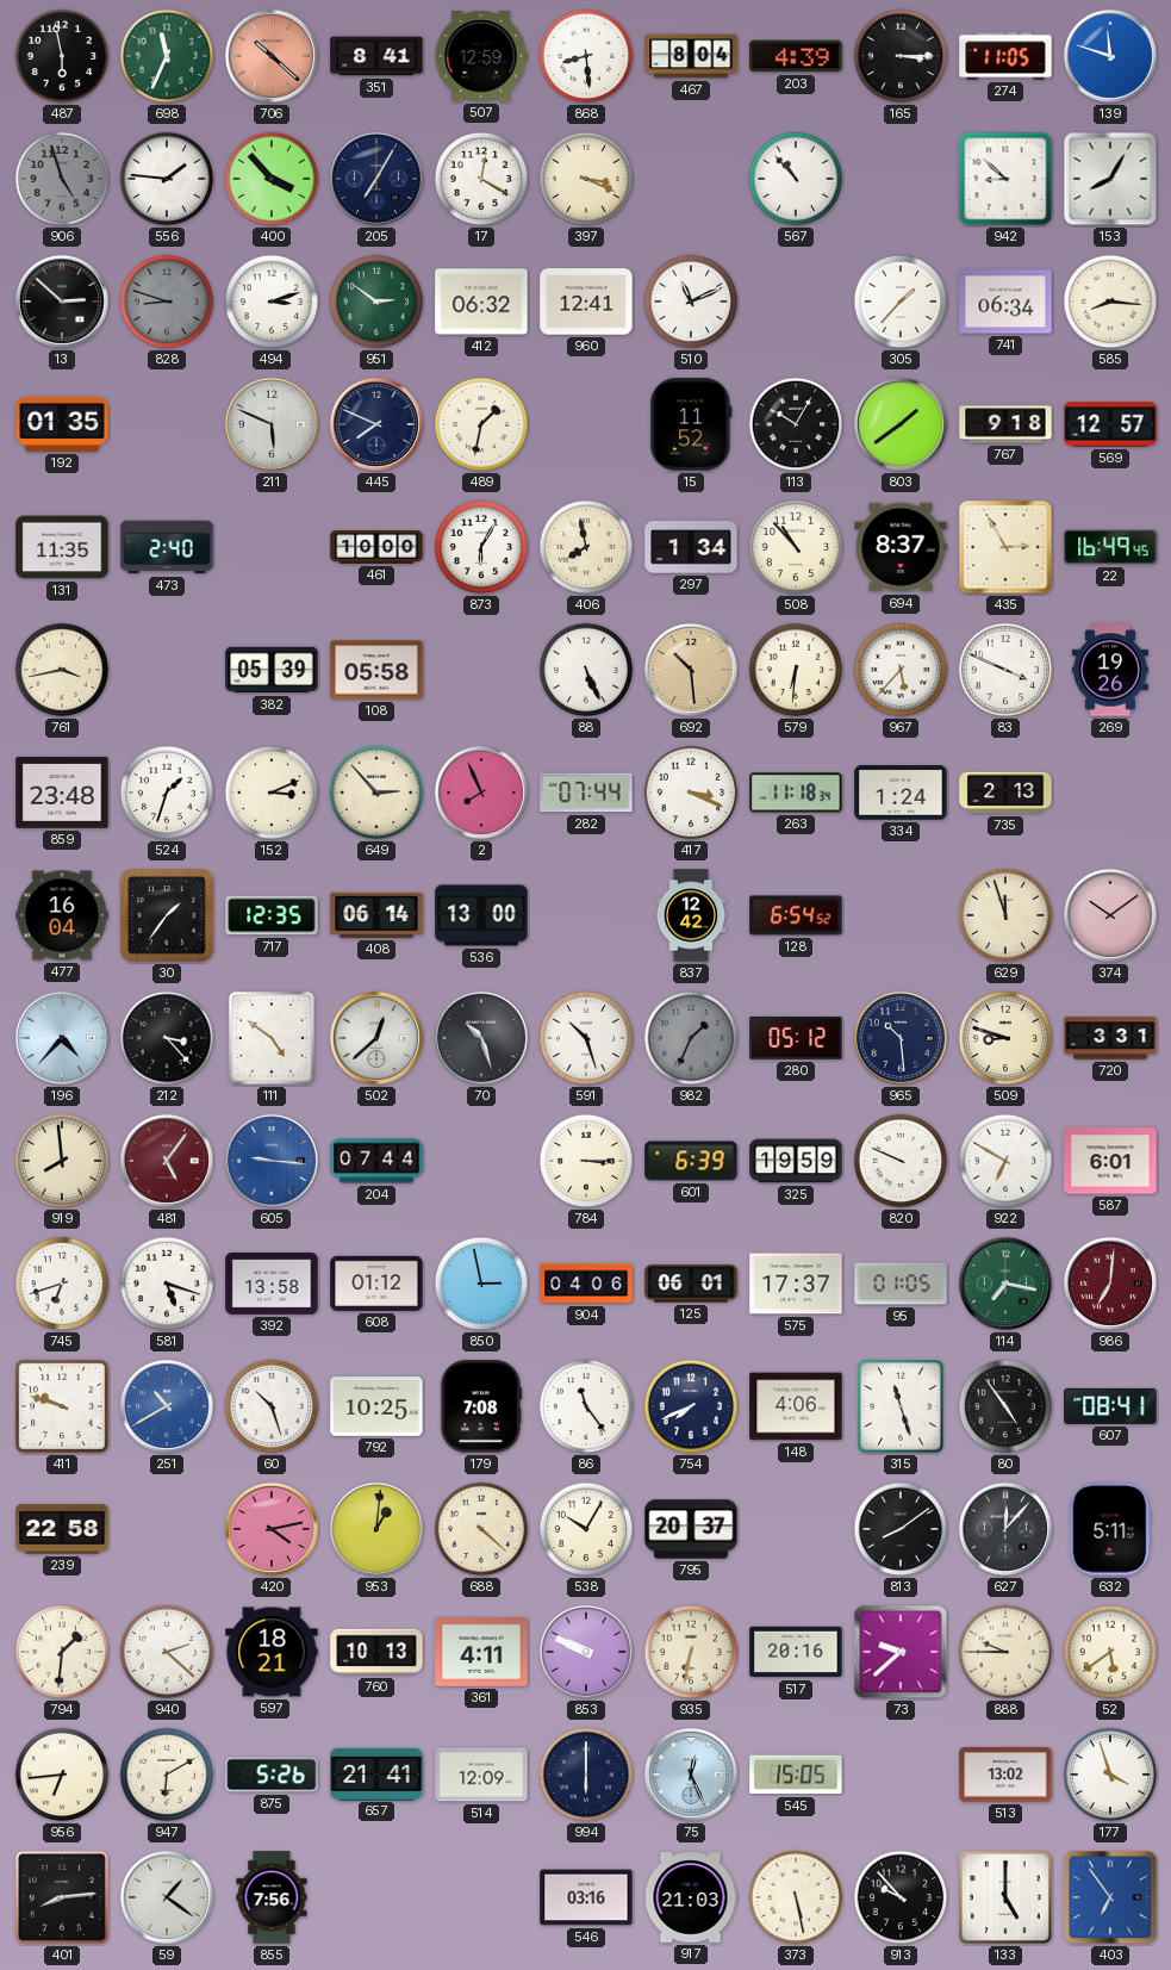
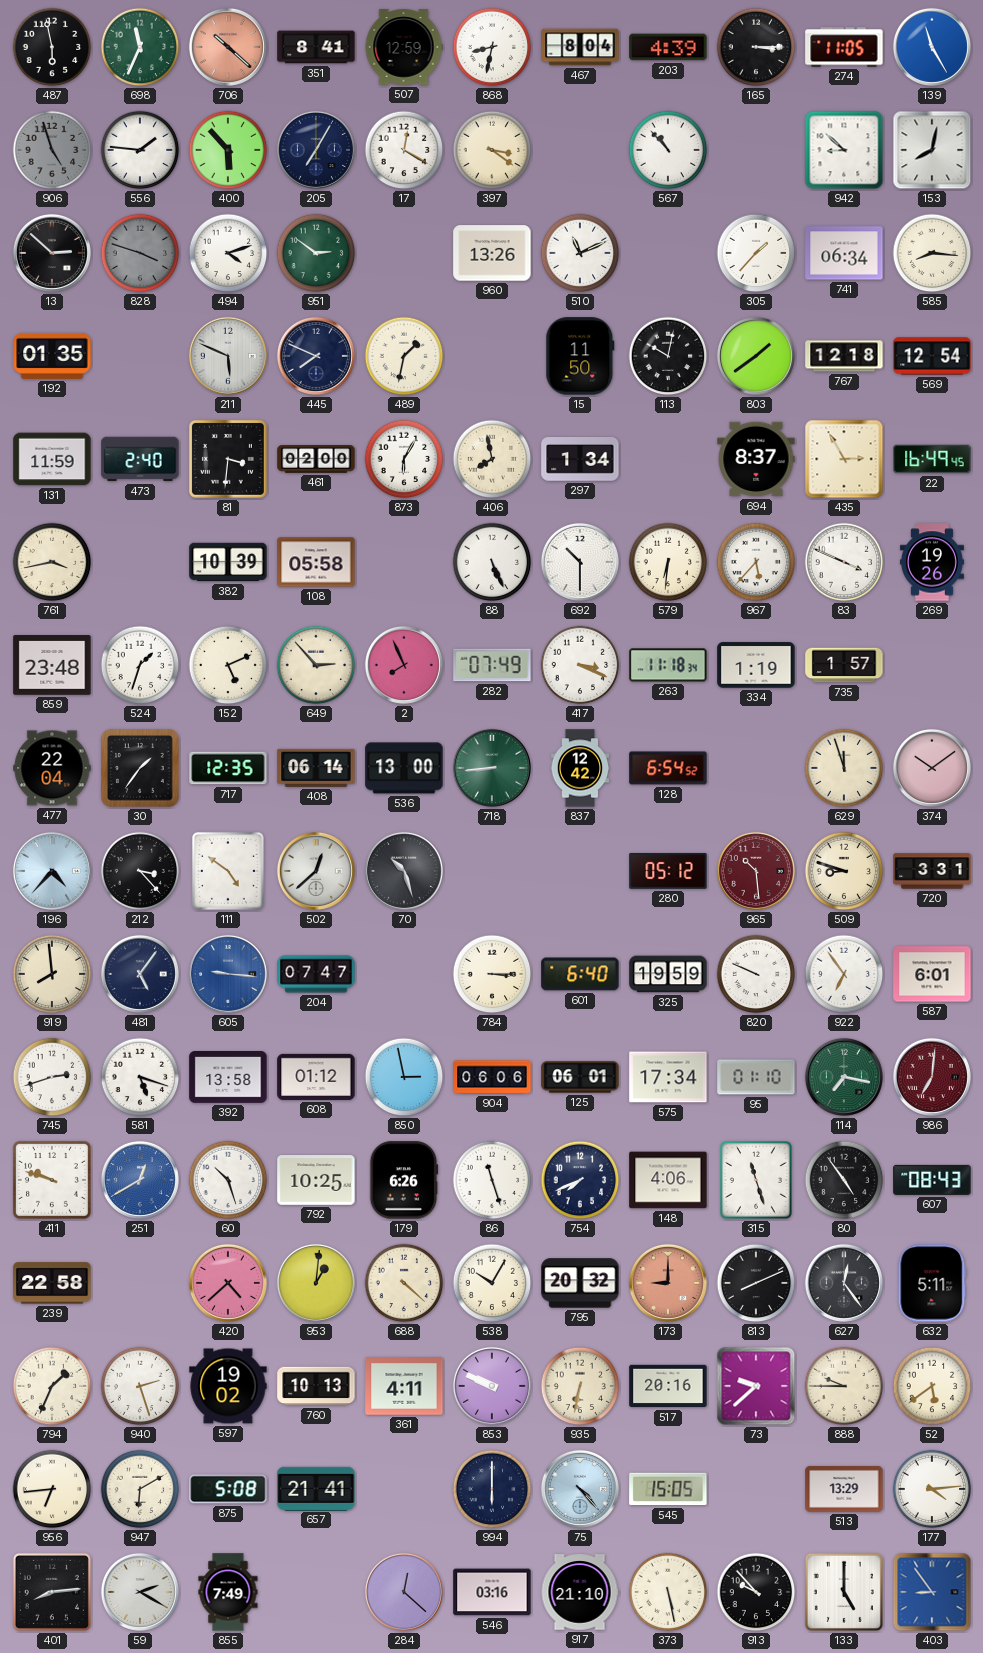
868: 8:29 -> 8:32
139: 11:48 -> 11:25
400: 3:53 -> 5:53
397: 3:19 -> 3:21
153: 8:05 -> 8:02
828: 8:48 -> 3:48
494: 3:12 -> 4:12
412: 06:32 -> none
960: 12:41 -> 13:26
15: 11:52 -> 11:50
113: 10:05 -> 10:02
767: 9:18 -> 12:18
569: 12:57 -> 12:54
131: 11:35 -> 11:59
81: none -> 3:31
461: 10:00 -> 02:00
508: 10:53 -> none
382: 05:39 -> 10:39
692: 10:29 -> 10:30
692 dial: champagne -> white
152: 3:11 -> 5:11
282: 07:44 -> 07:49
334: 1:24 -> 1:19
735: 2:13 -> 1:57
477: 16:04 -> 22:04
718: none -> 8:44
591: 10:27 -> none
982: 1:34 -> none
965 dial: navy -> burgundy
481 dial: burgundy -> navy
204: 07:44 -> 07:47
601: 6:39 -> 6:40
922: 6:50 -> 6:54
745: 6:42 -> 2:42
904: 04:06 -> 06:06
575: 17:37 -> 17:34
95: 01:05 -> 01:10
251: 10:40 -> 12:40
179: 7:08 -> 6:26
86: 11:24 -> 11:27
607: 08:41 -> 08:43
420: 4:13 -> 4:38
795: 20:37 -> 20:32
173: none -> 9:00
813: 8:09 -> 8:11
627: 12:07 -> 12:24
794: 1:31 -> 1:34
940: 2:22 -> 2:27
597: 18:21 -> 19:02
875: 5:26 -> 5:08
514: 12:09 -> none
75: 12:26 -> 4:23
513: 13:02 -> 13:29
177: 3:57 -> 4:14
59: 1:21 -> 2:20
855: 7:56 -> 7:49
284: none -> 12:22
917: 21:03 -> 21:10
403: 6:54 -> 8:54
